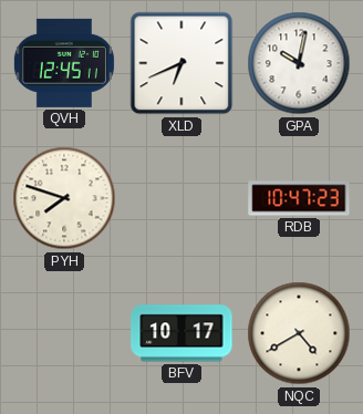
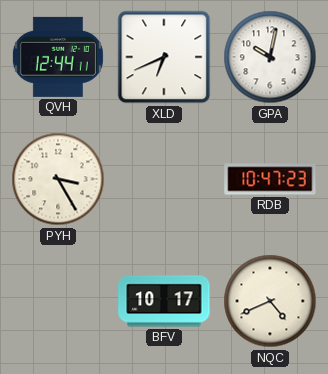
QVH: 12:45 -> 12:44
PYH: 7:48 -> 3:25
NQC: 4:40 -> 4:41
